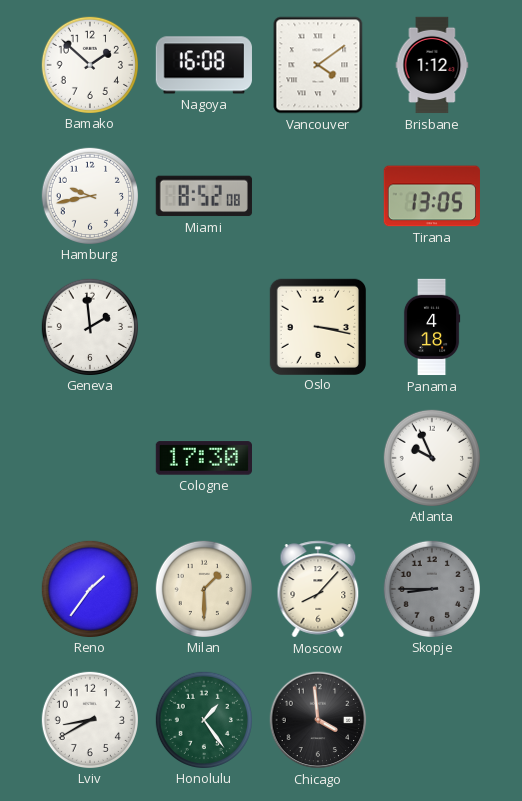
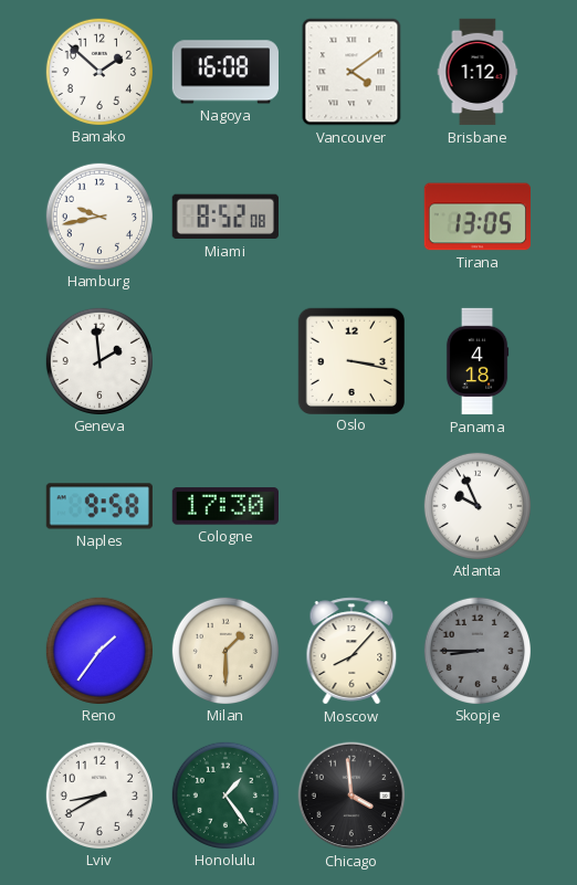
Naples: none -> 9:58
